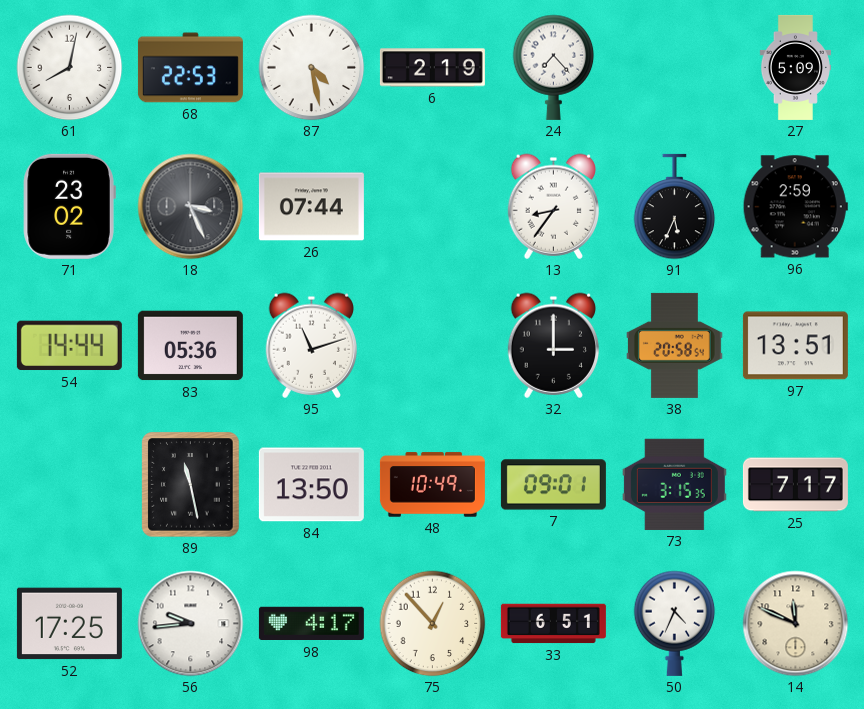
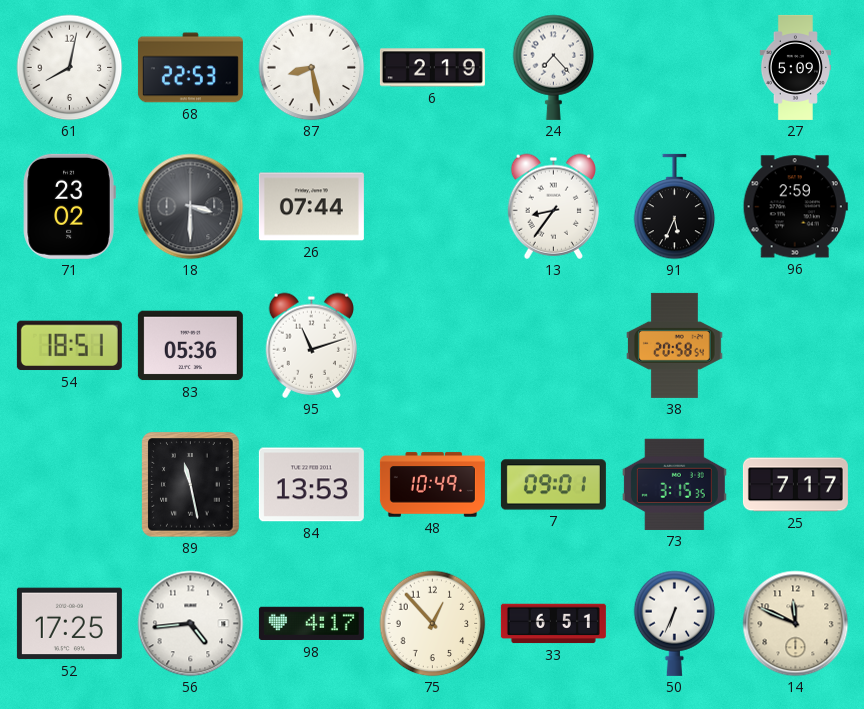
87: 4:28 -> 8:28
18: 3:26 -> 3:30
54: 14:44 -> 18:51
32: 3:00 -> none
97: 13:51 -> none
84: 13:50 -> 13:53
56: 9:44 -> 4:44
50: 4:34 -> 6:34
